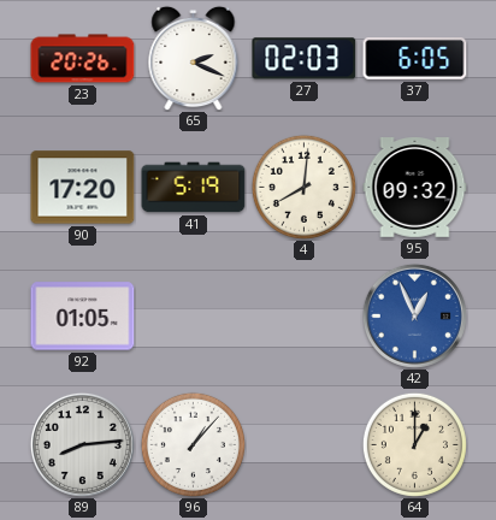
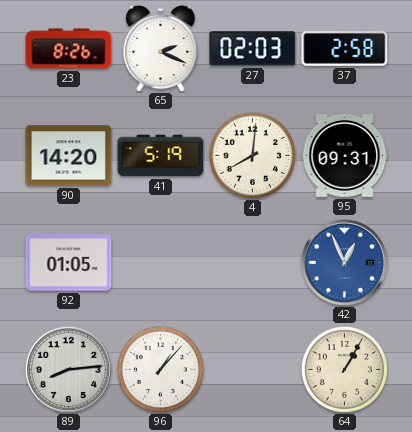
23: 20:26 -> 8:26
37: 6:05 -> 2:58
90: 17:20 -> 14:20
95: 09:32 -> 09:31
64: 1:00 -> 1:05
